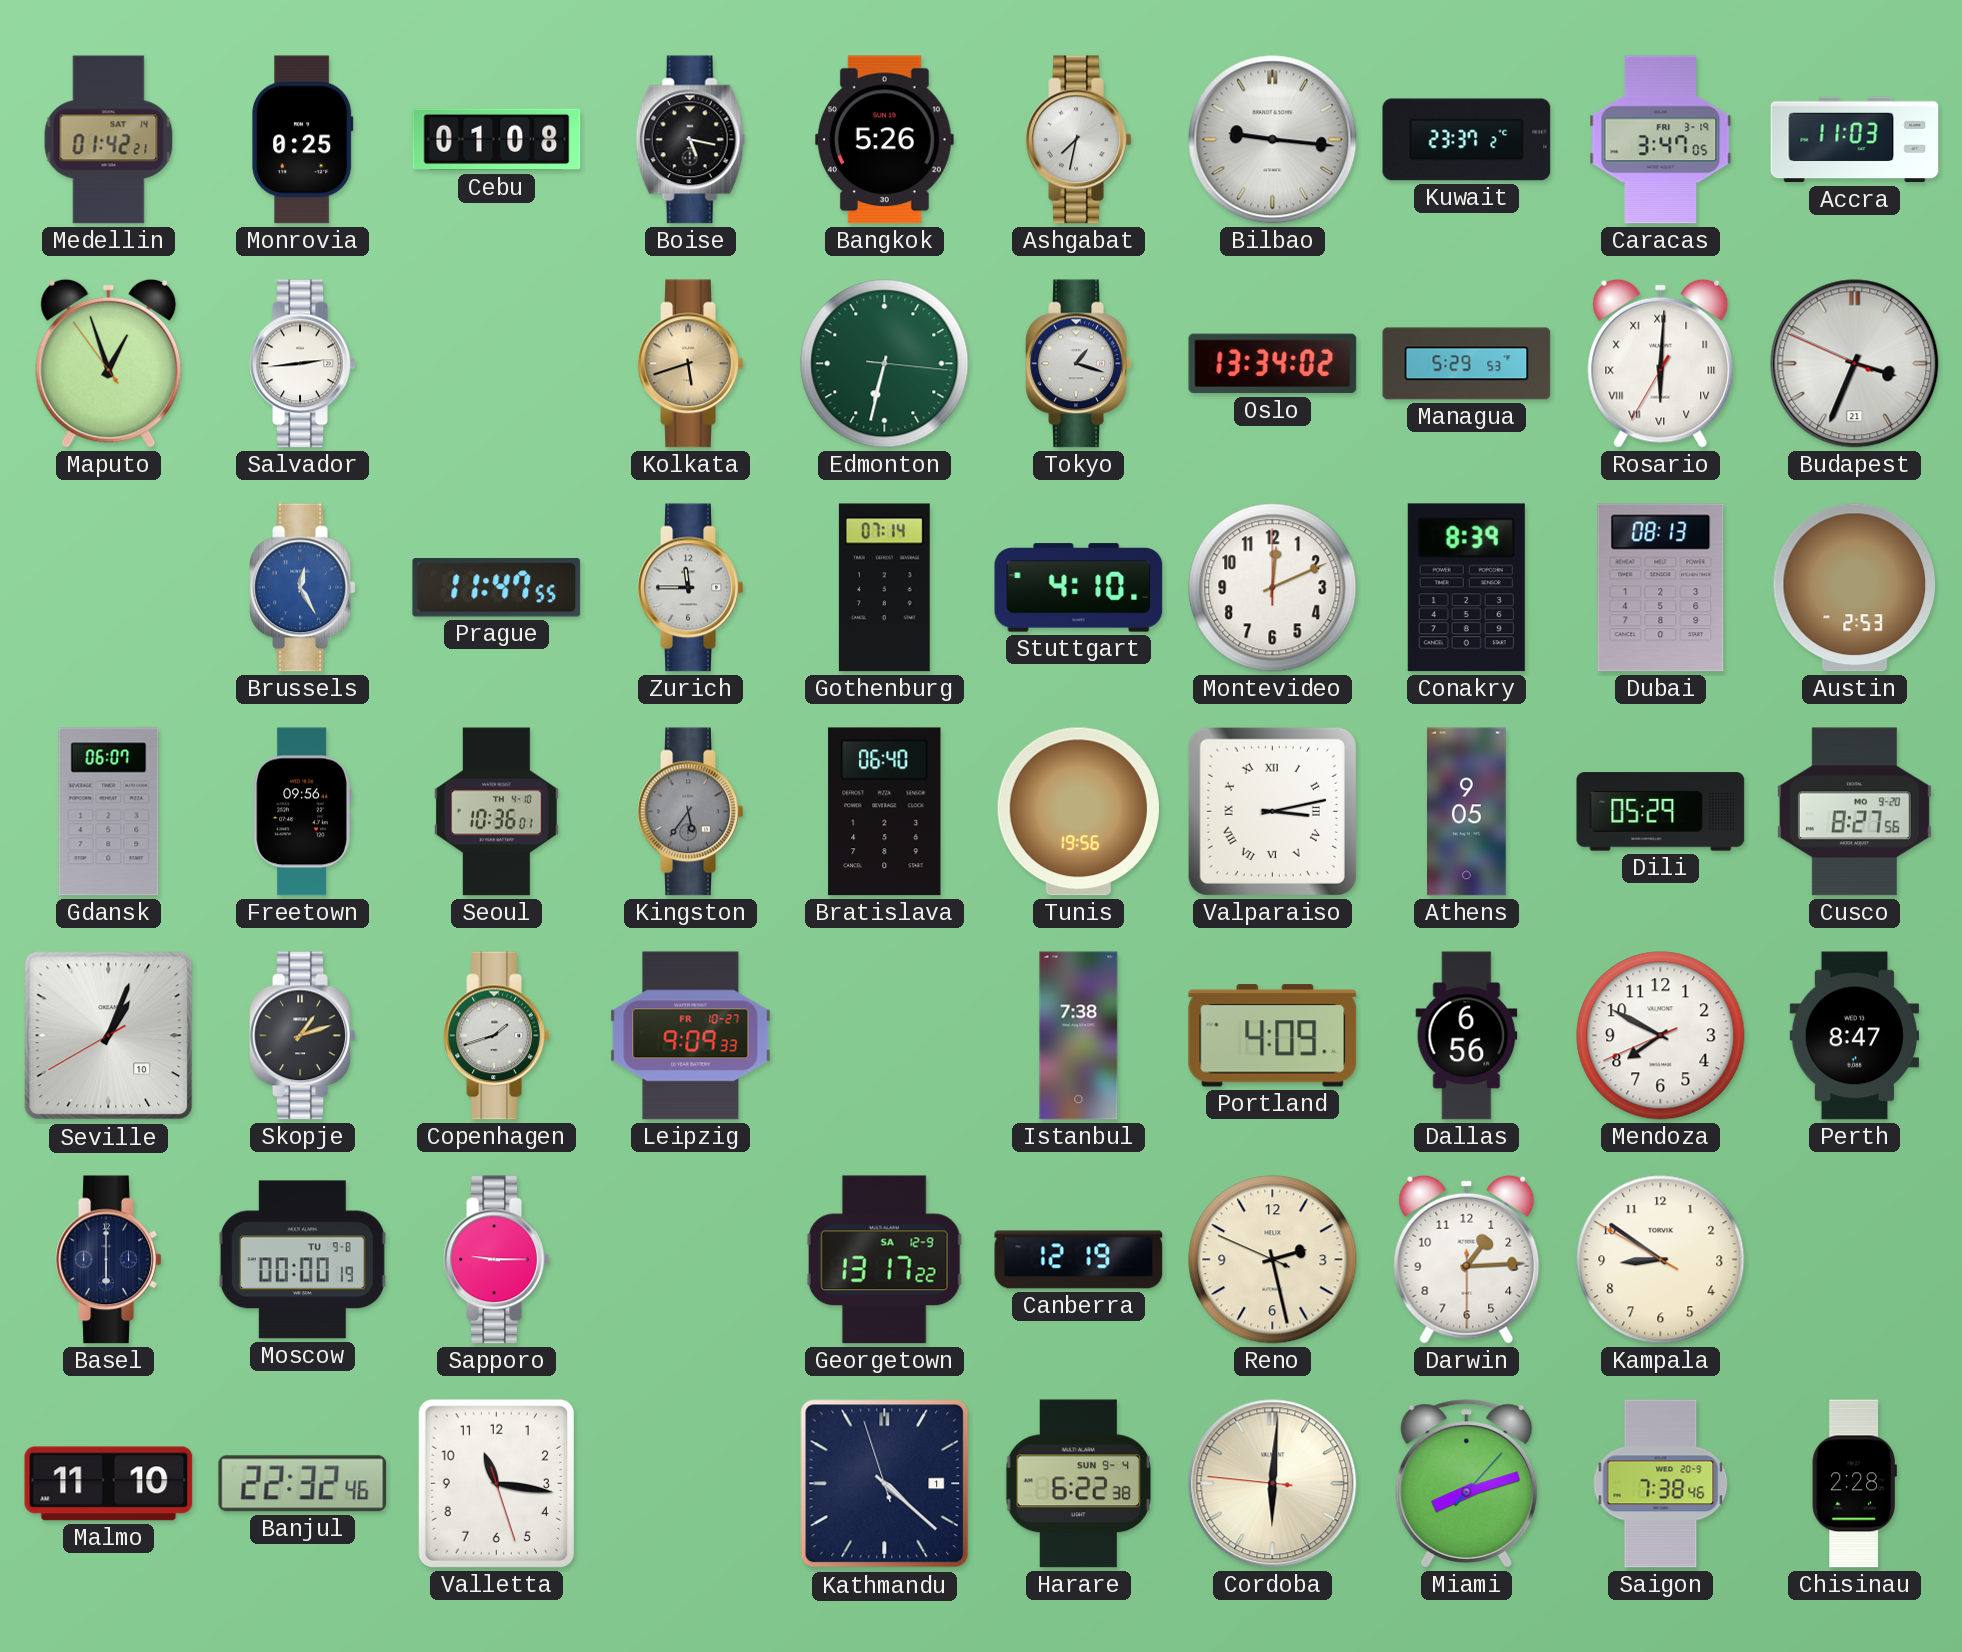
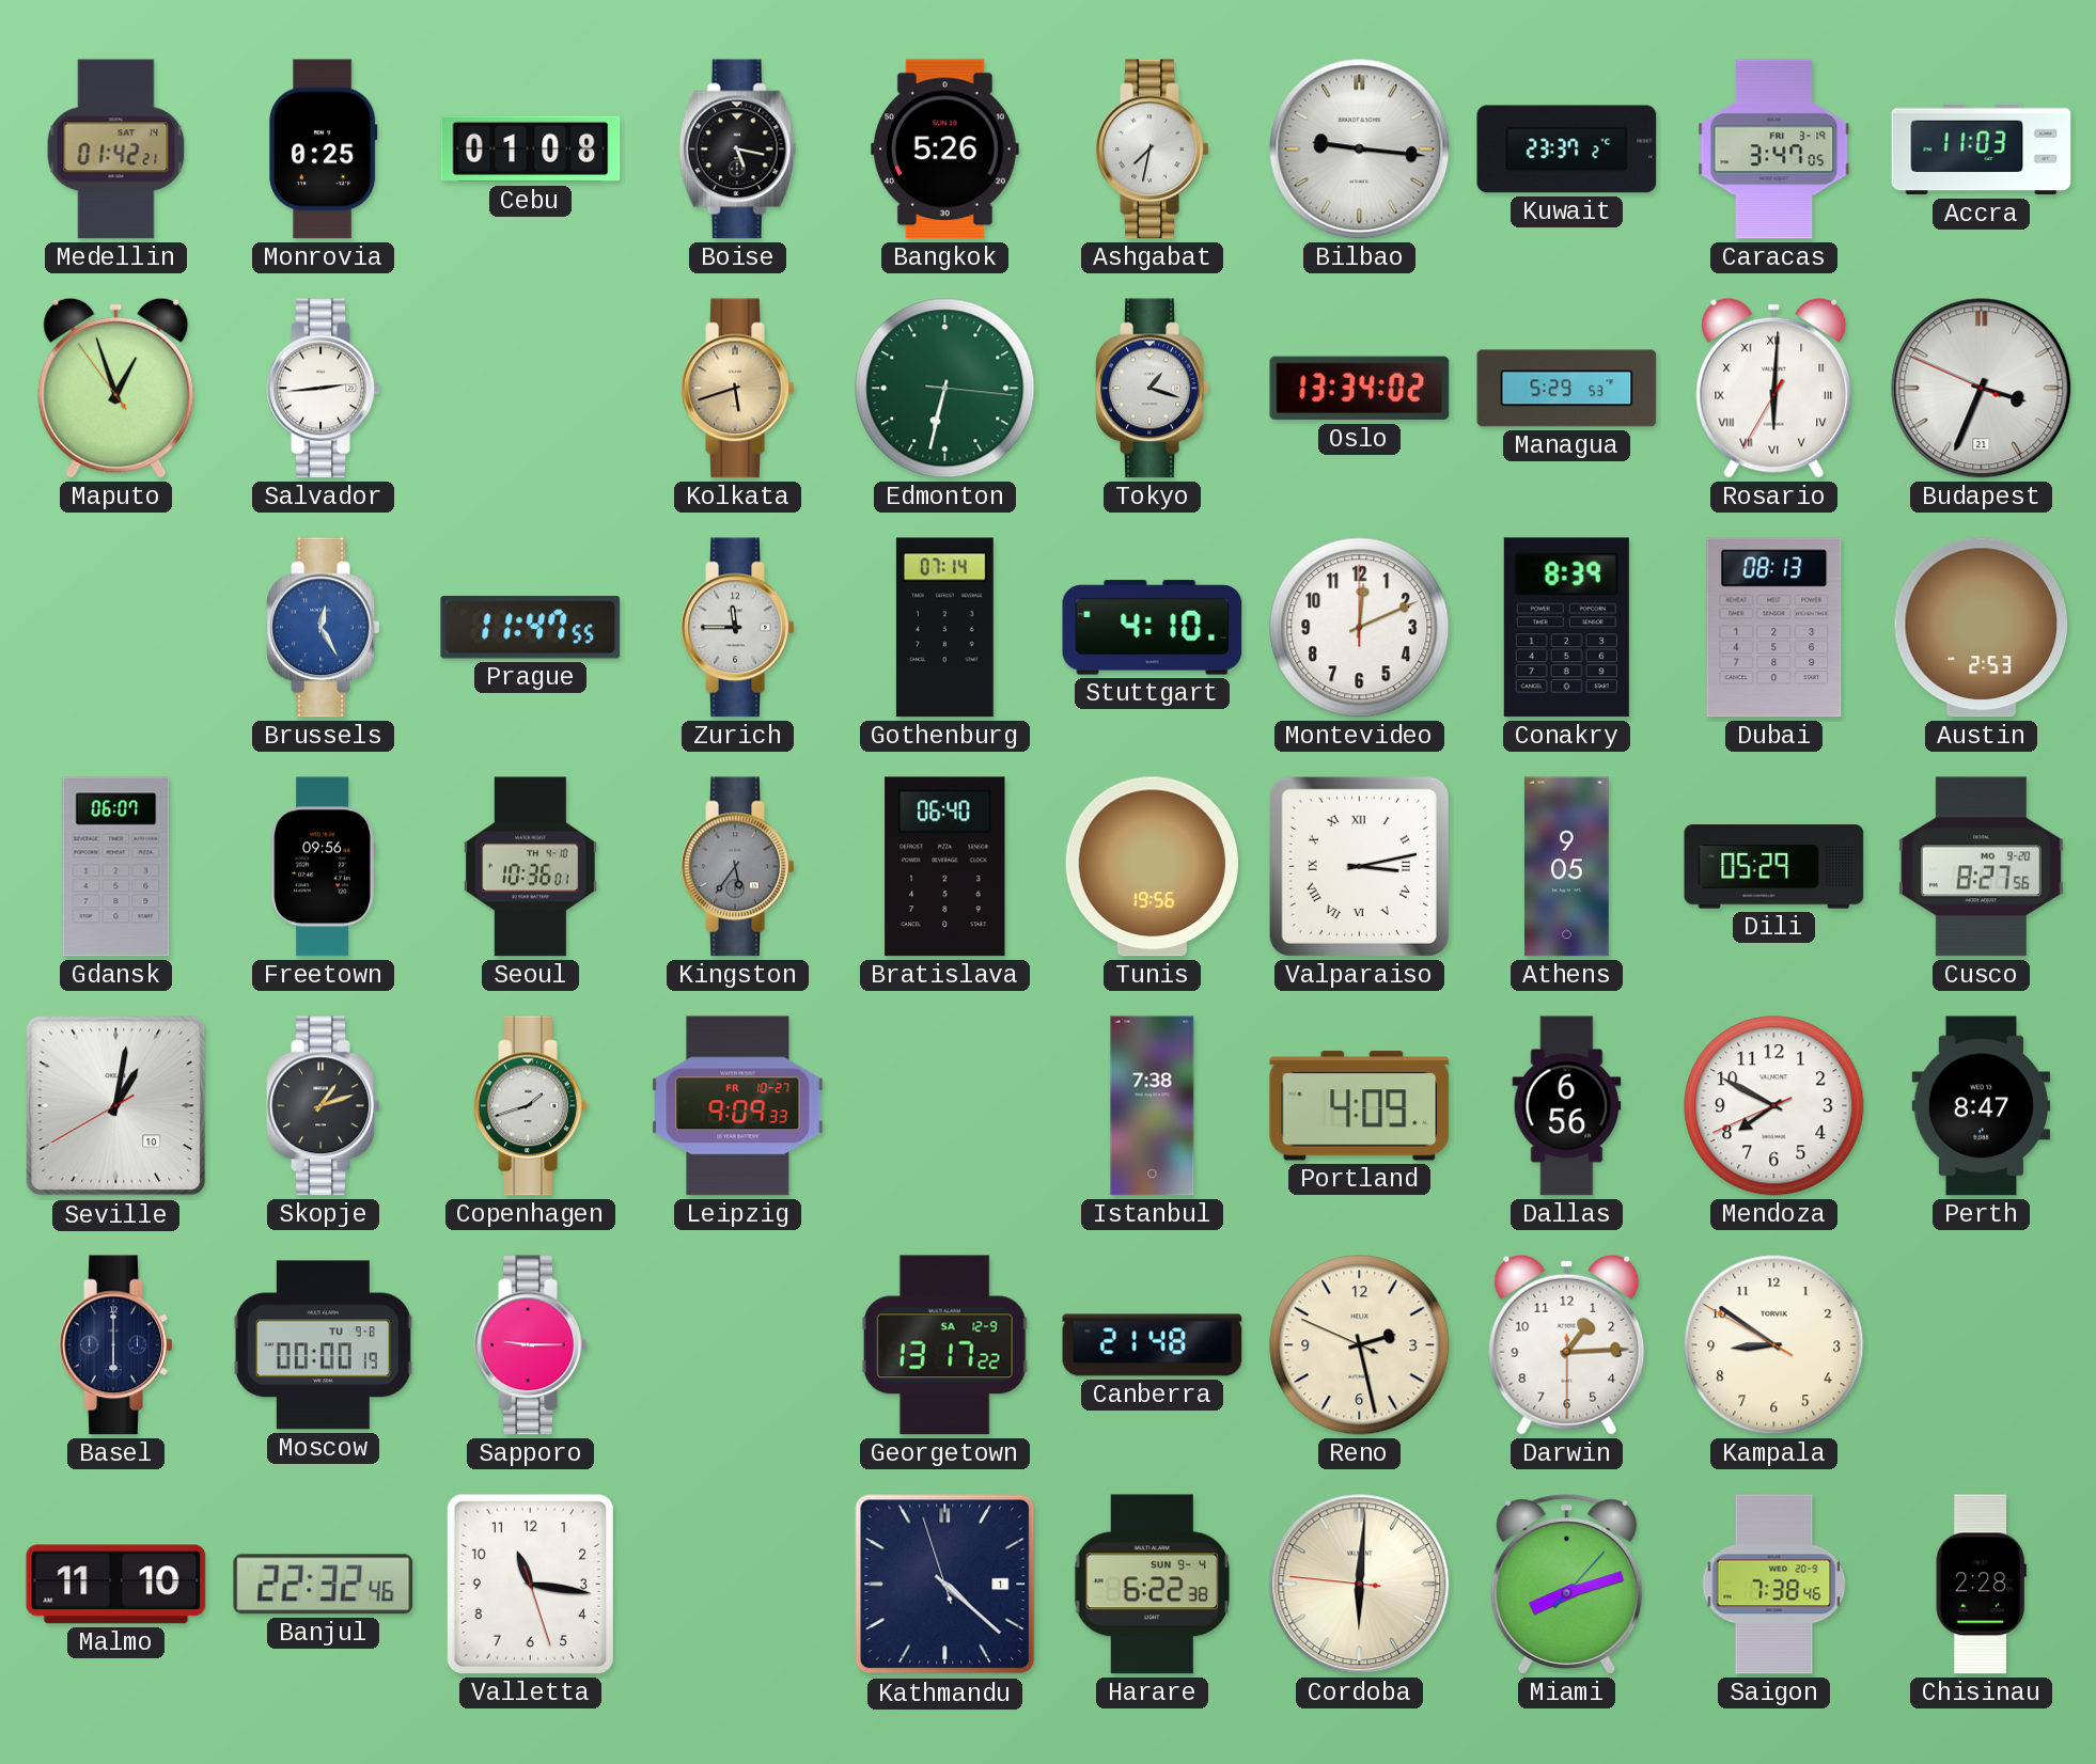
Seville: 1:03 -> 1:01
Canberra: 12:19 -> 21:48
